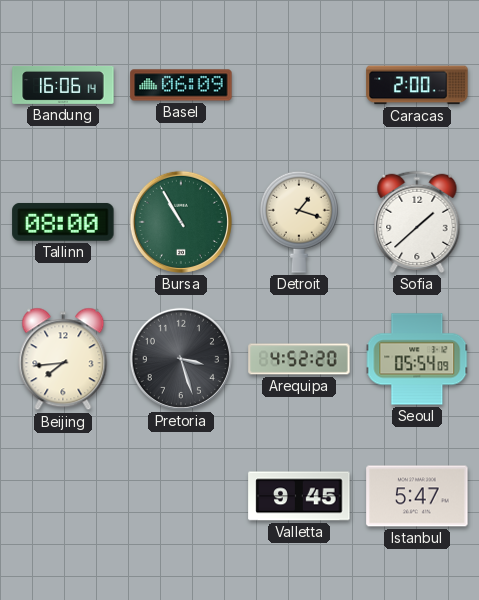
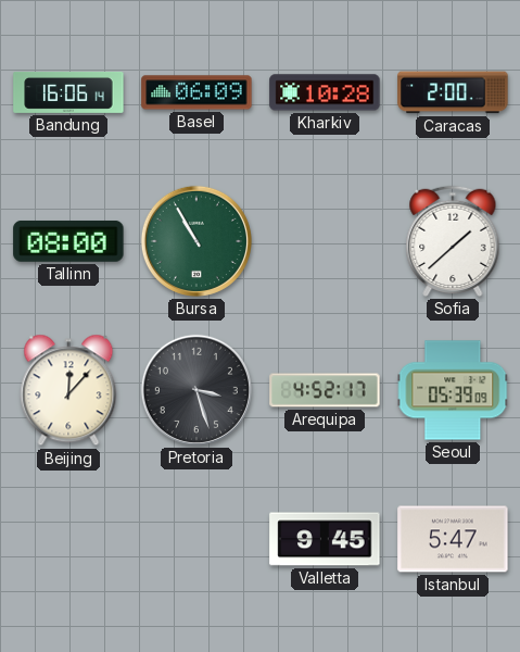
Kharkiv: none -> 10:28
Detroit: 1:18 -> none
Beijing: 7:44 -> 12:07
Arequipa: 4:52:20 -> 4:52:17
Seoul: 05:54 -> 05:39
